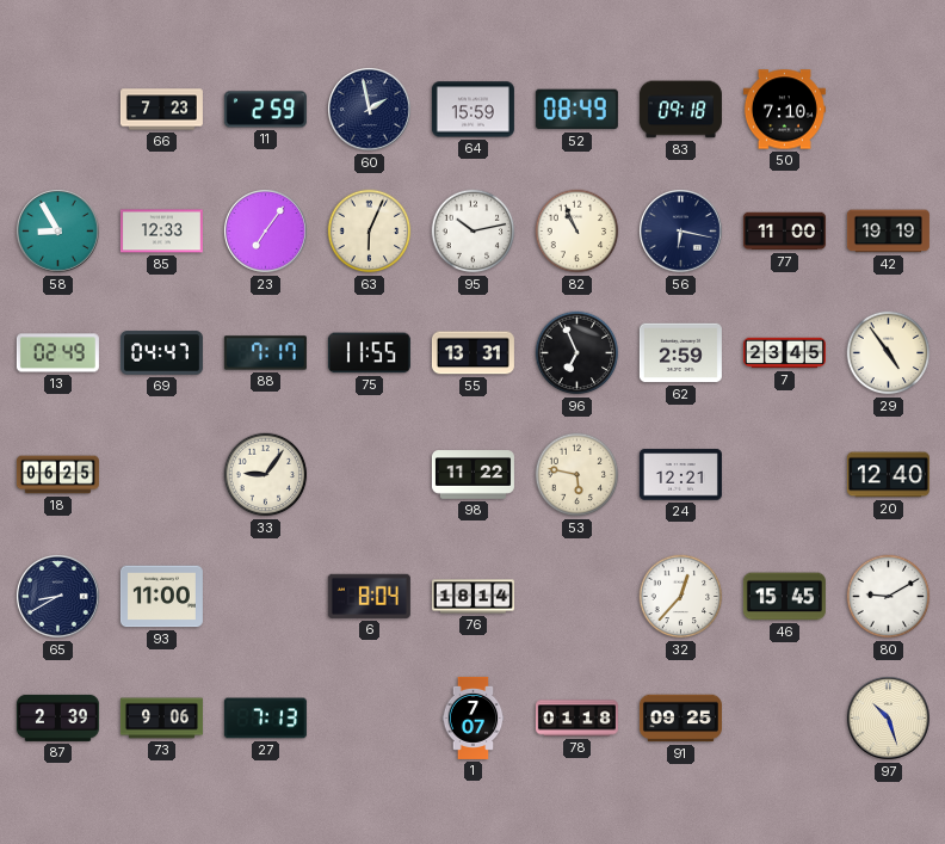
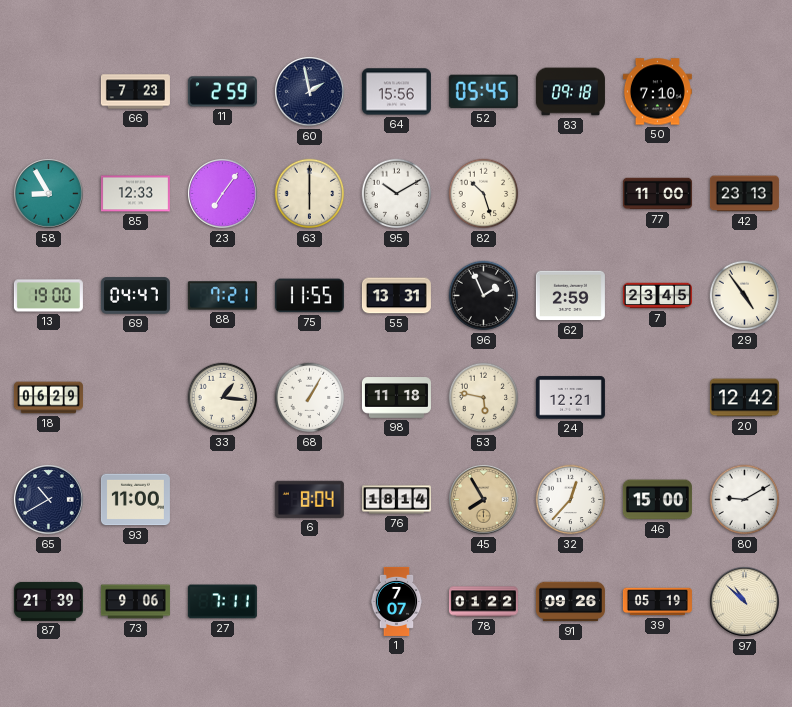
64: 15:59 -> 15:56
52: 08:49 -> 05:45
63: 6:04 -> 6:00
95: 10:13 -> 10:10
82: 10:56 -> 10:27
56: 6:17 -> none
42: 19:19 -> 23:13
13: 02:49 -> 19:00
88: 7:17 -> 7:21
96: 6:56 -> 1:56
18: 06:25 -> 06:29
33: 9:06 -> 1:16
68: none -> 1:05
98: 11:22 -> 11:18
20: 12:40 -> 12:42
65: 8:40 -> 10:40
45: none -> 7:55
46: 15:45 -> 15:00
87: 2:39 -> 21:39
27: 7:13 -> 7:11
78: 01:18 -> 01:22
91: 09:25 -> 09:26
39: none -> 05:19
97: 10:27 -> 10:52
